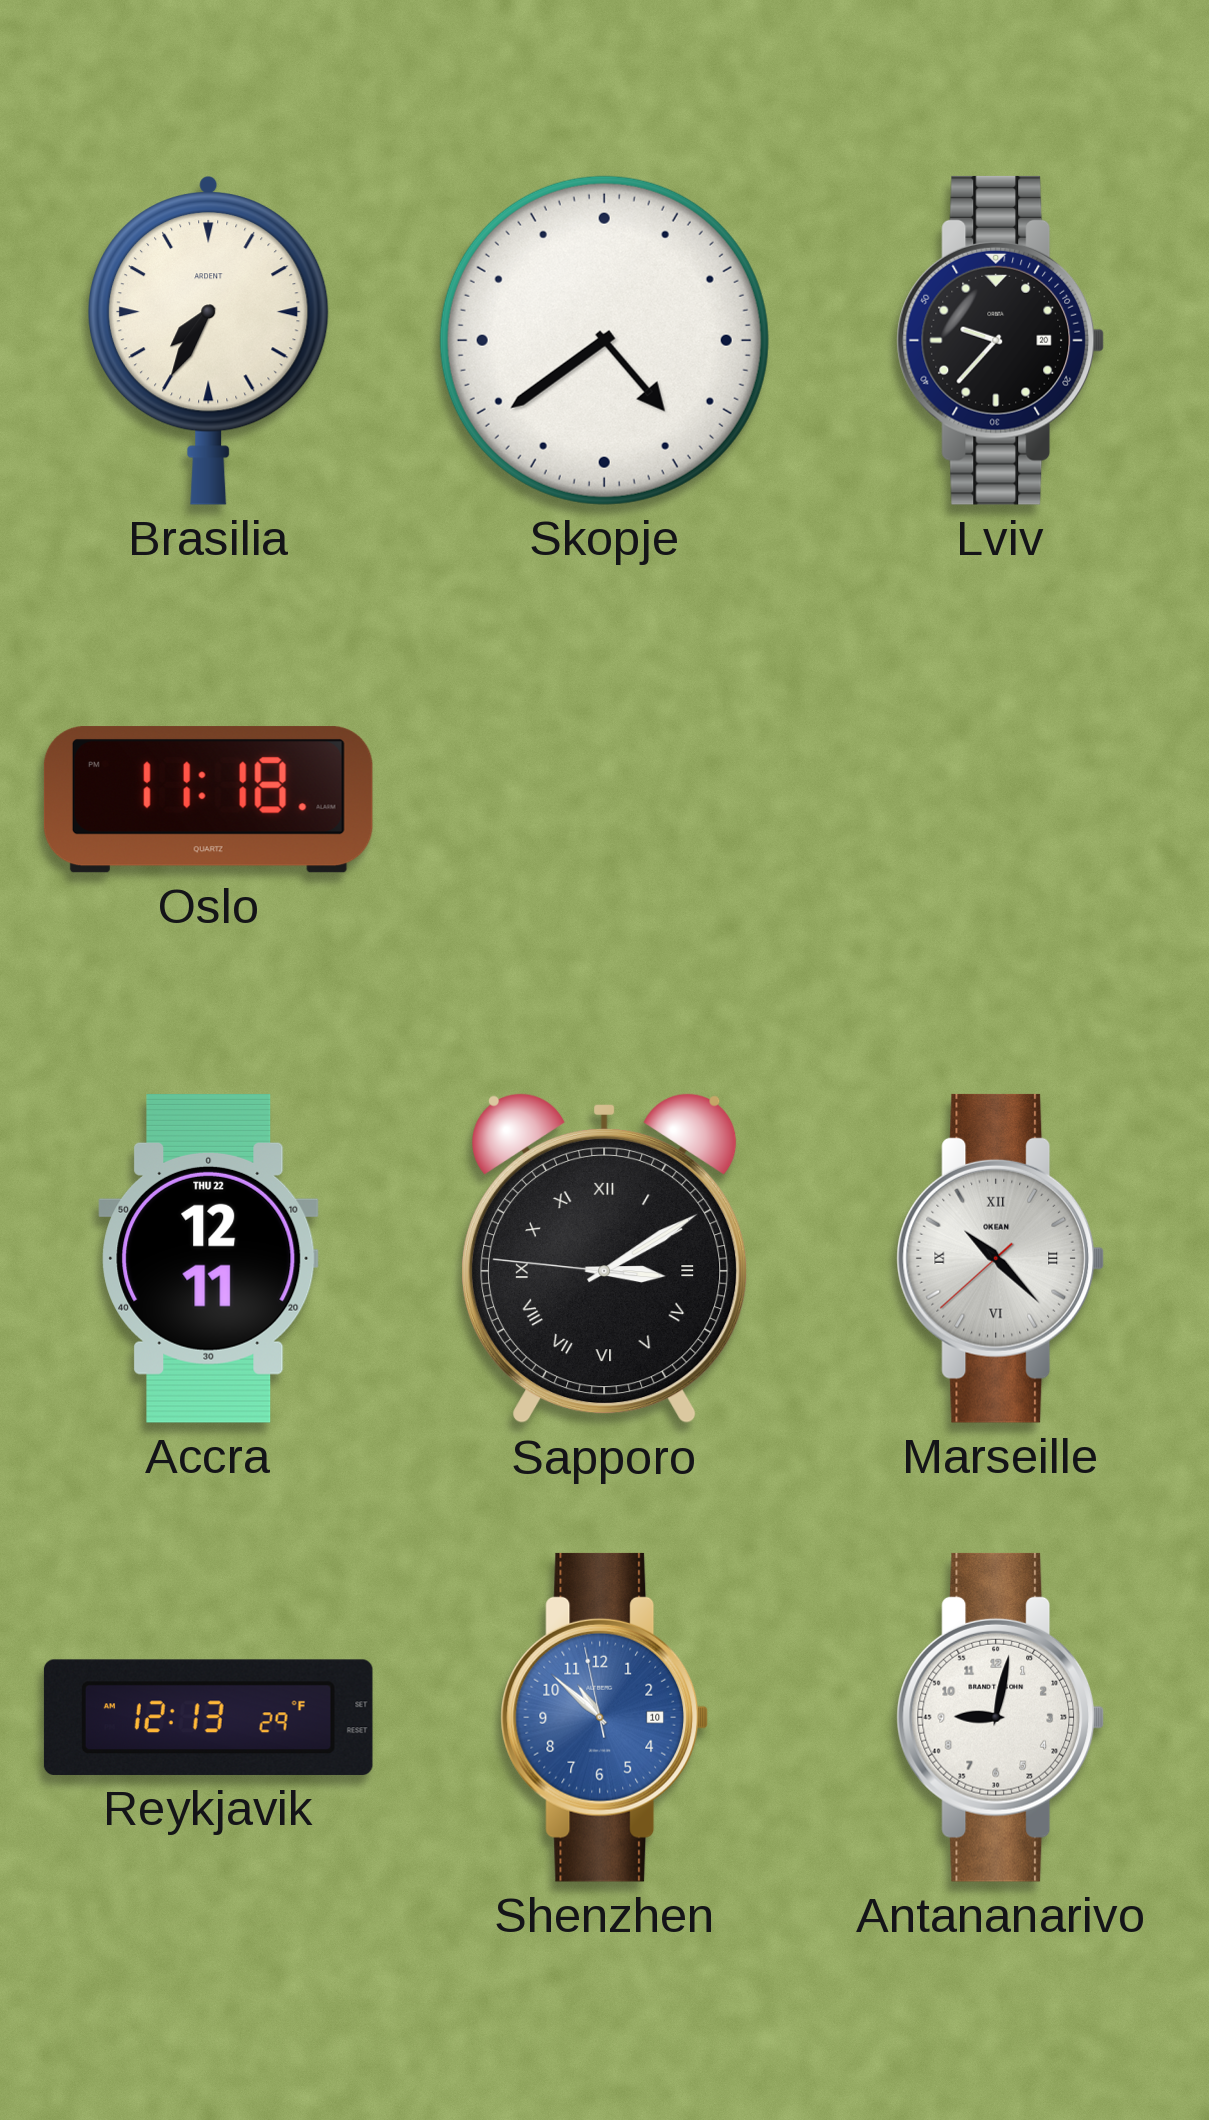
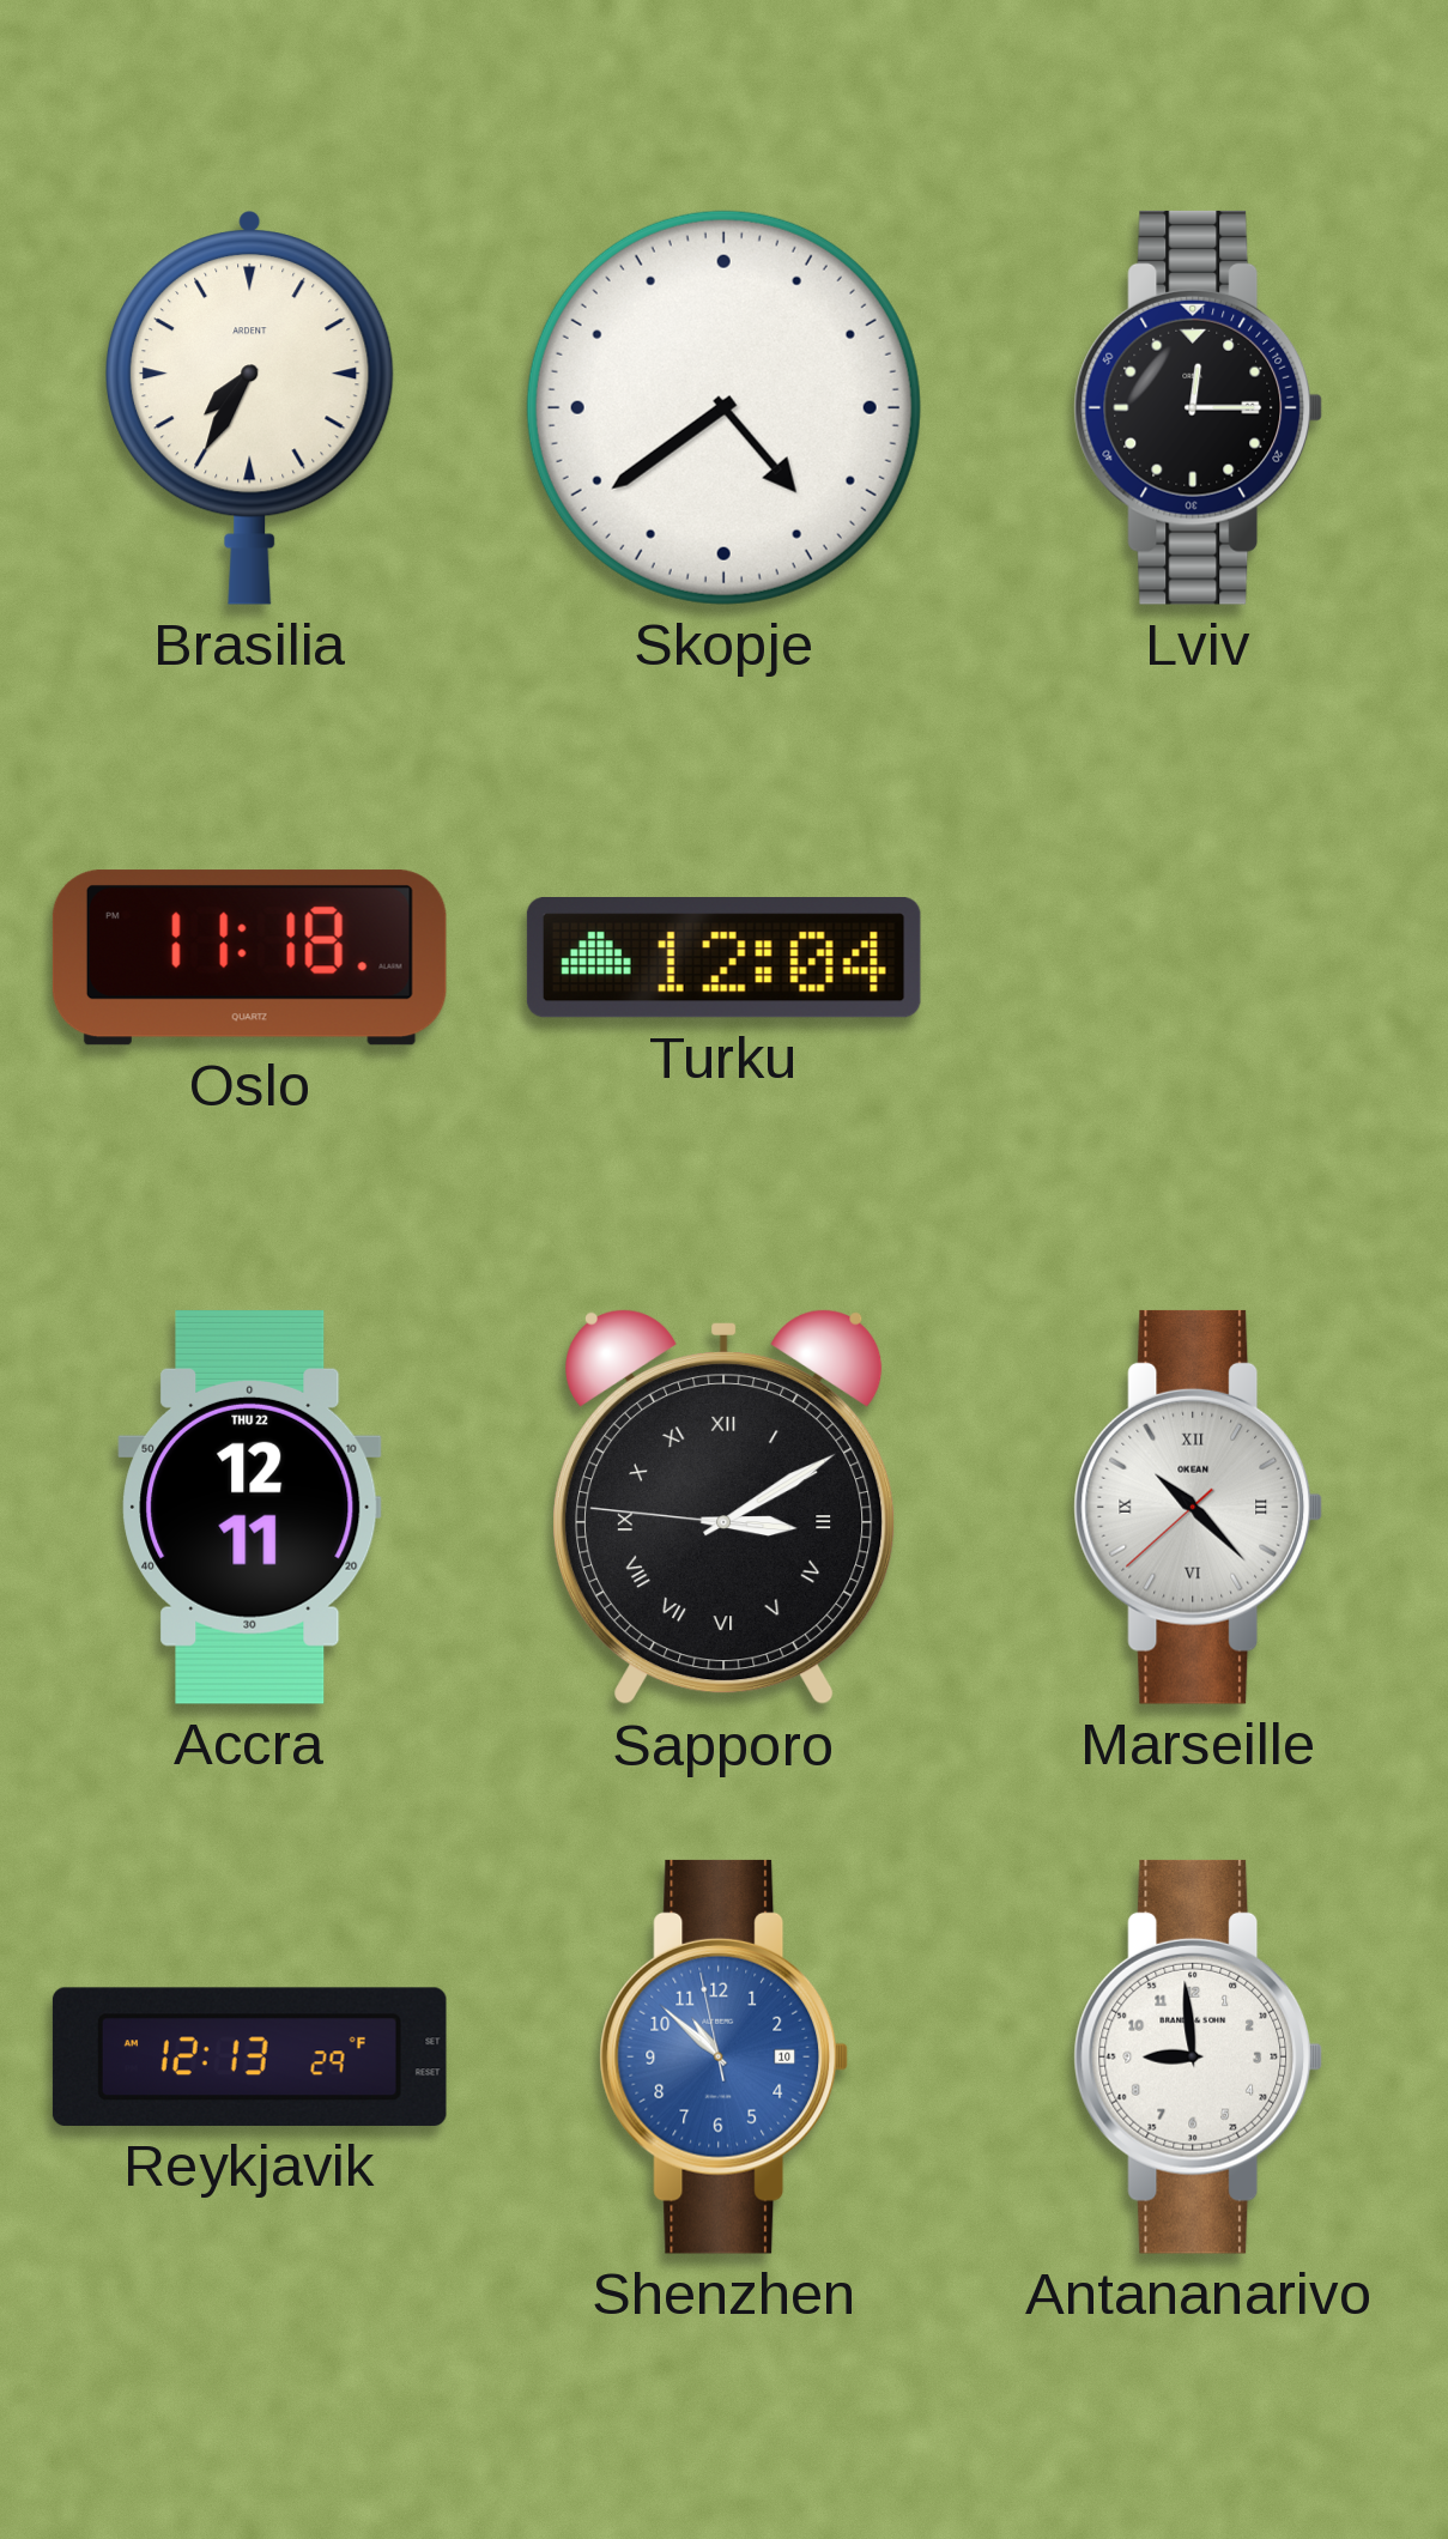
Lviv: 9:37 -> 12:15
Turku: none -> 12:04
Antananarivo: 9:02 -> 8:59
